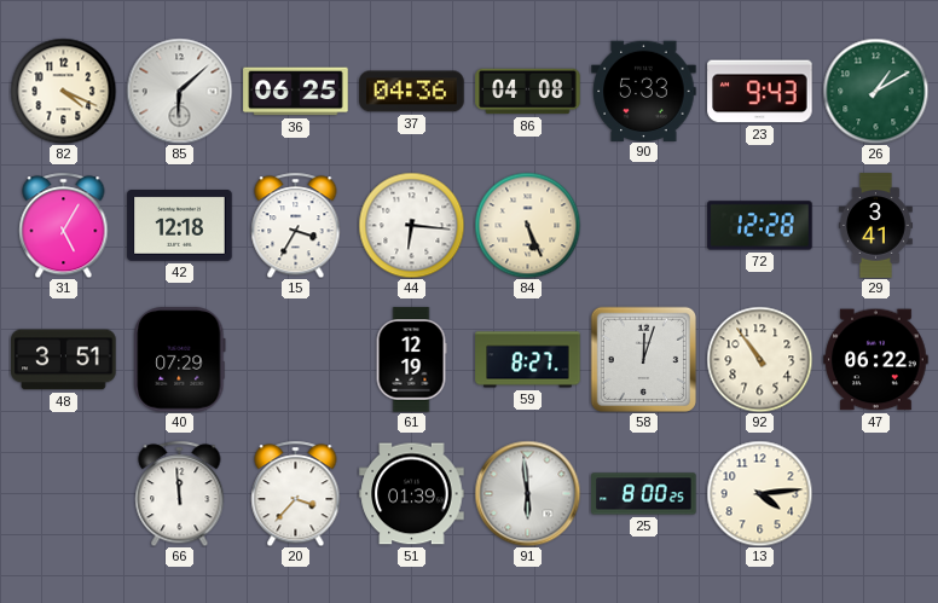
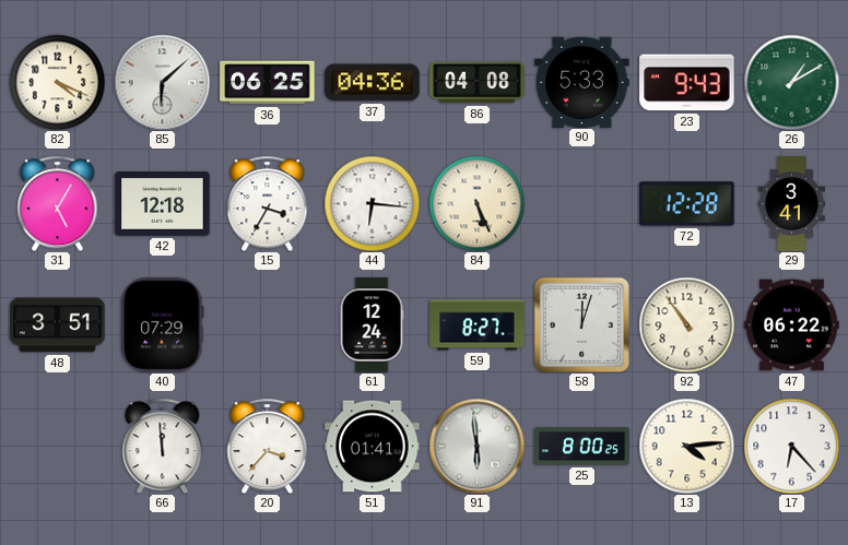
61: 12:19 -> 12:24
51: 01:39 -> 01:41
17: none -> 6:23
